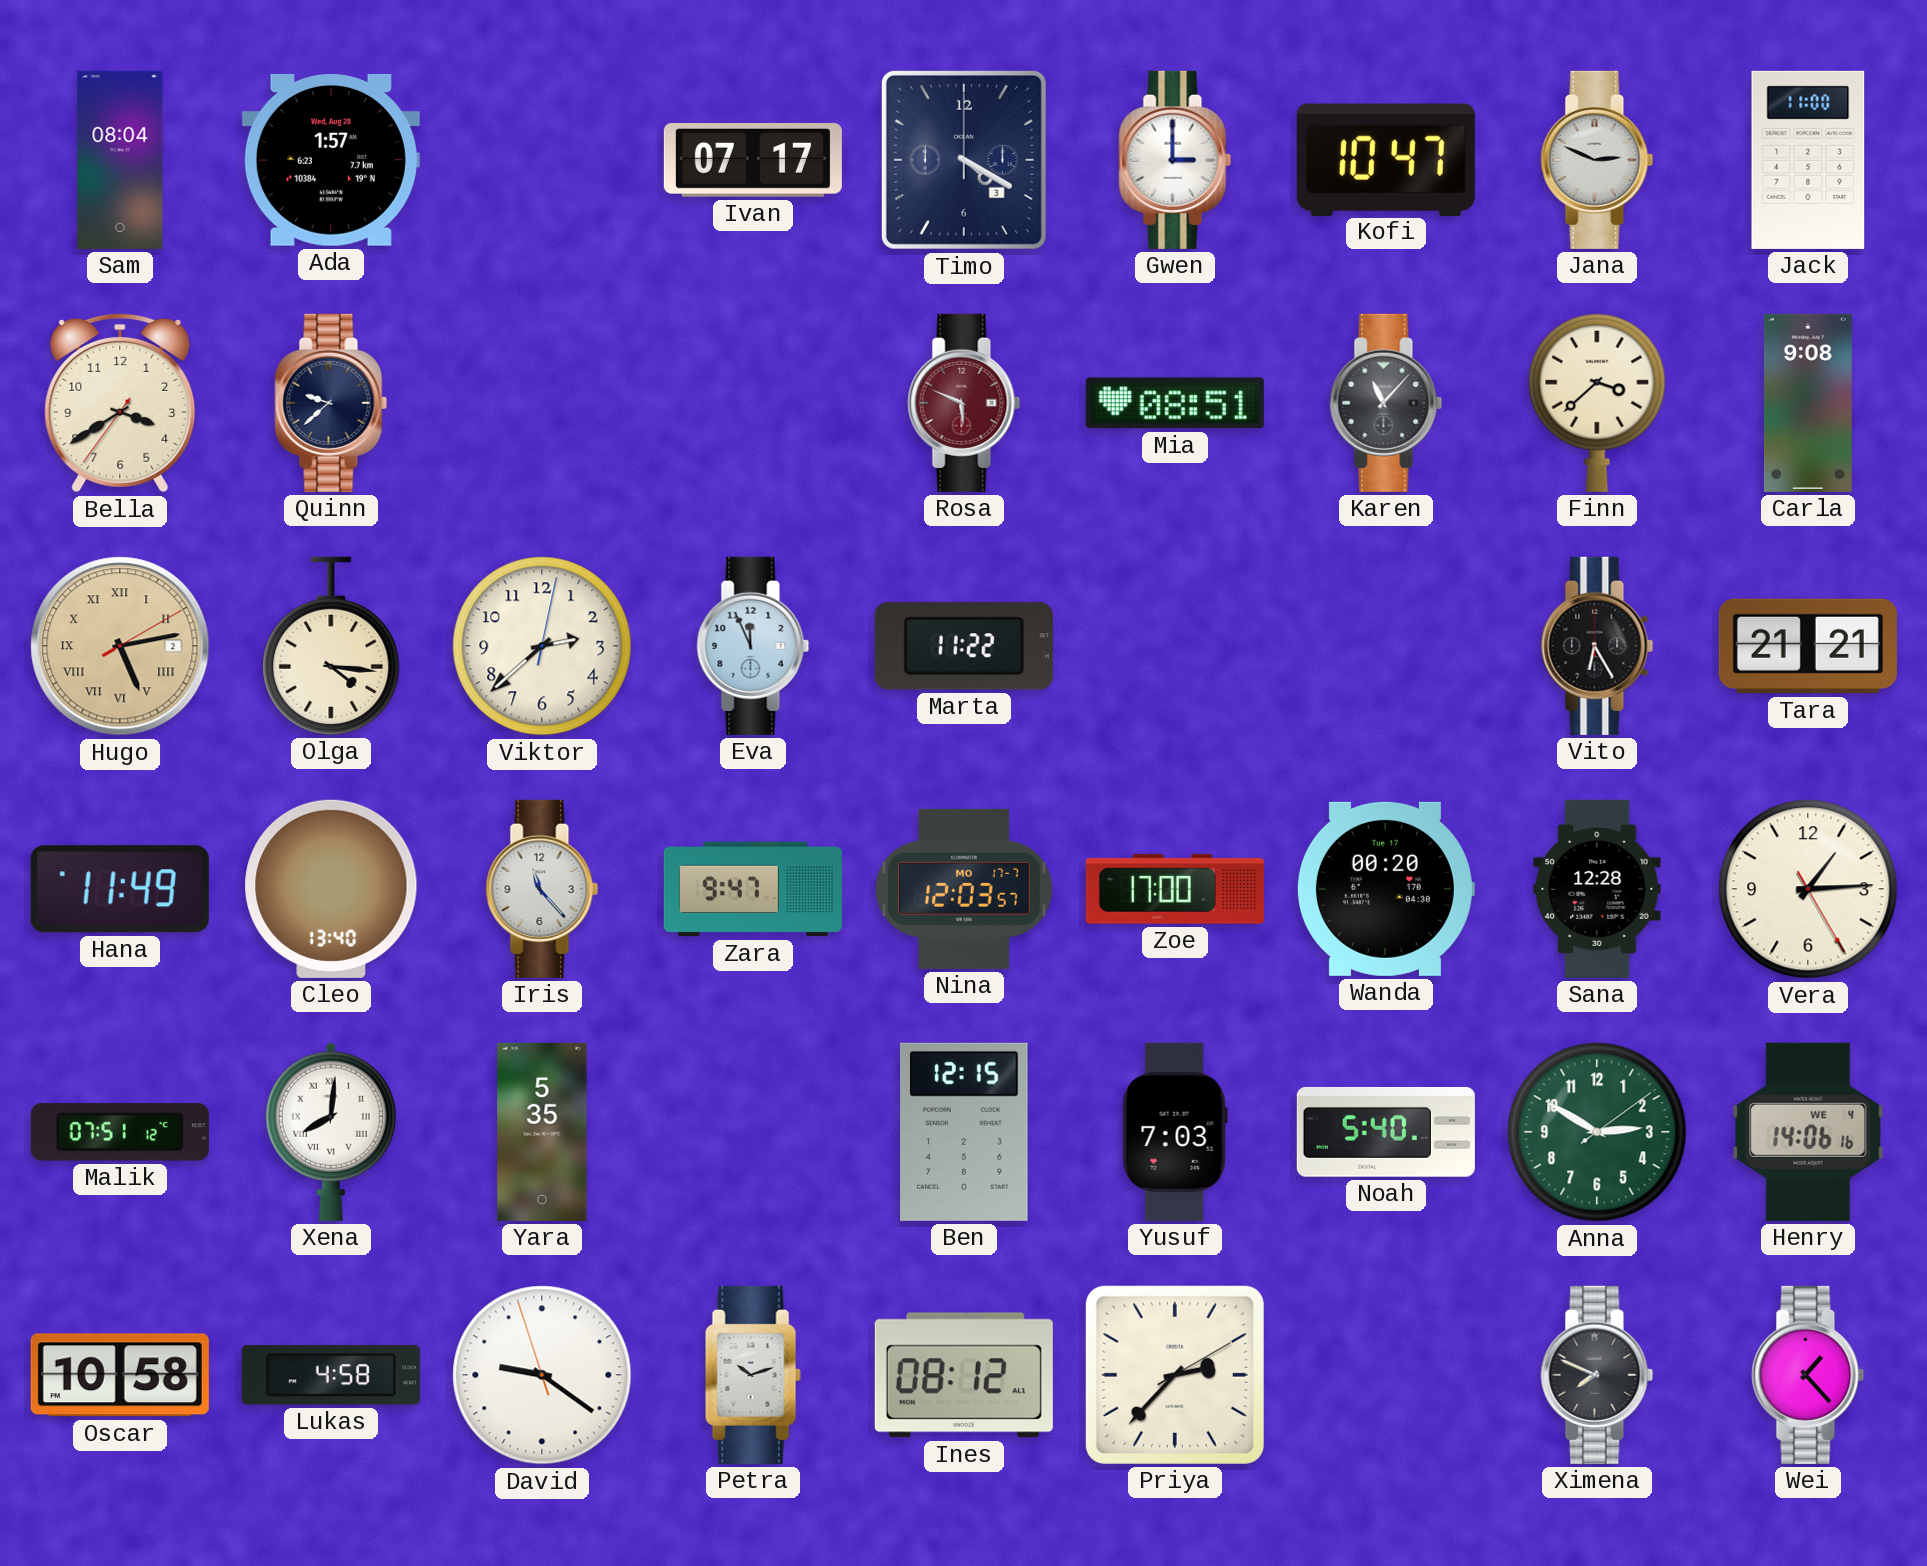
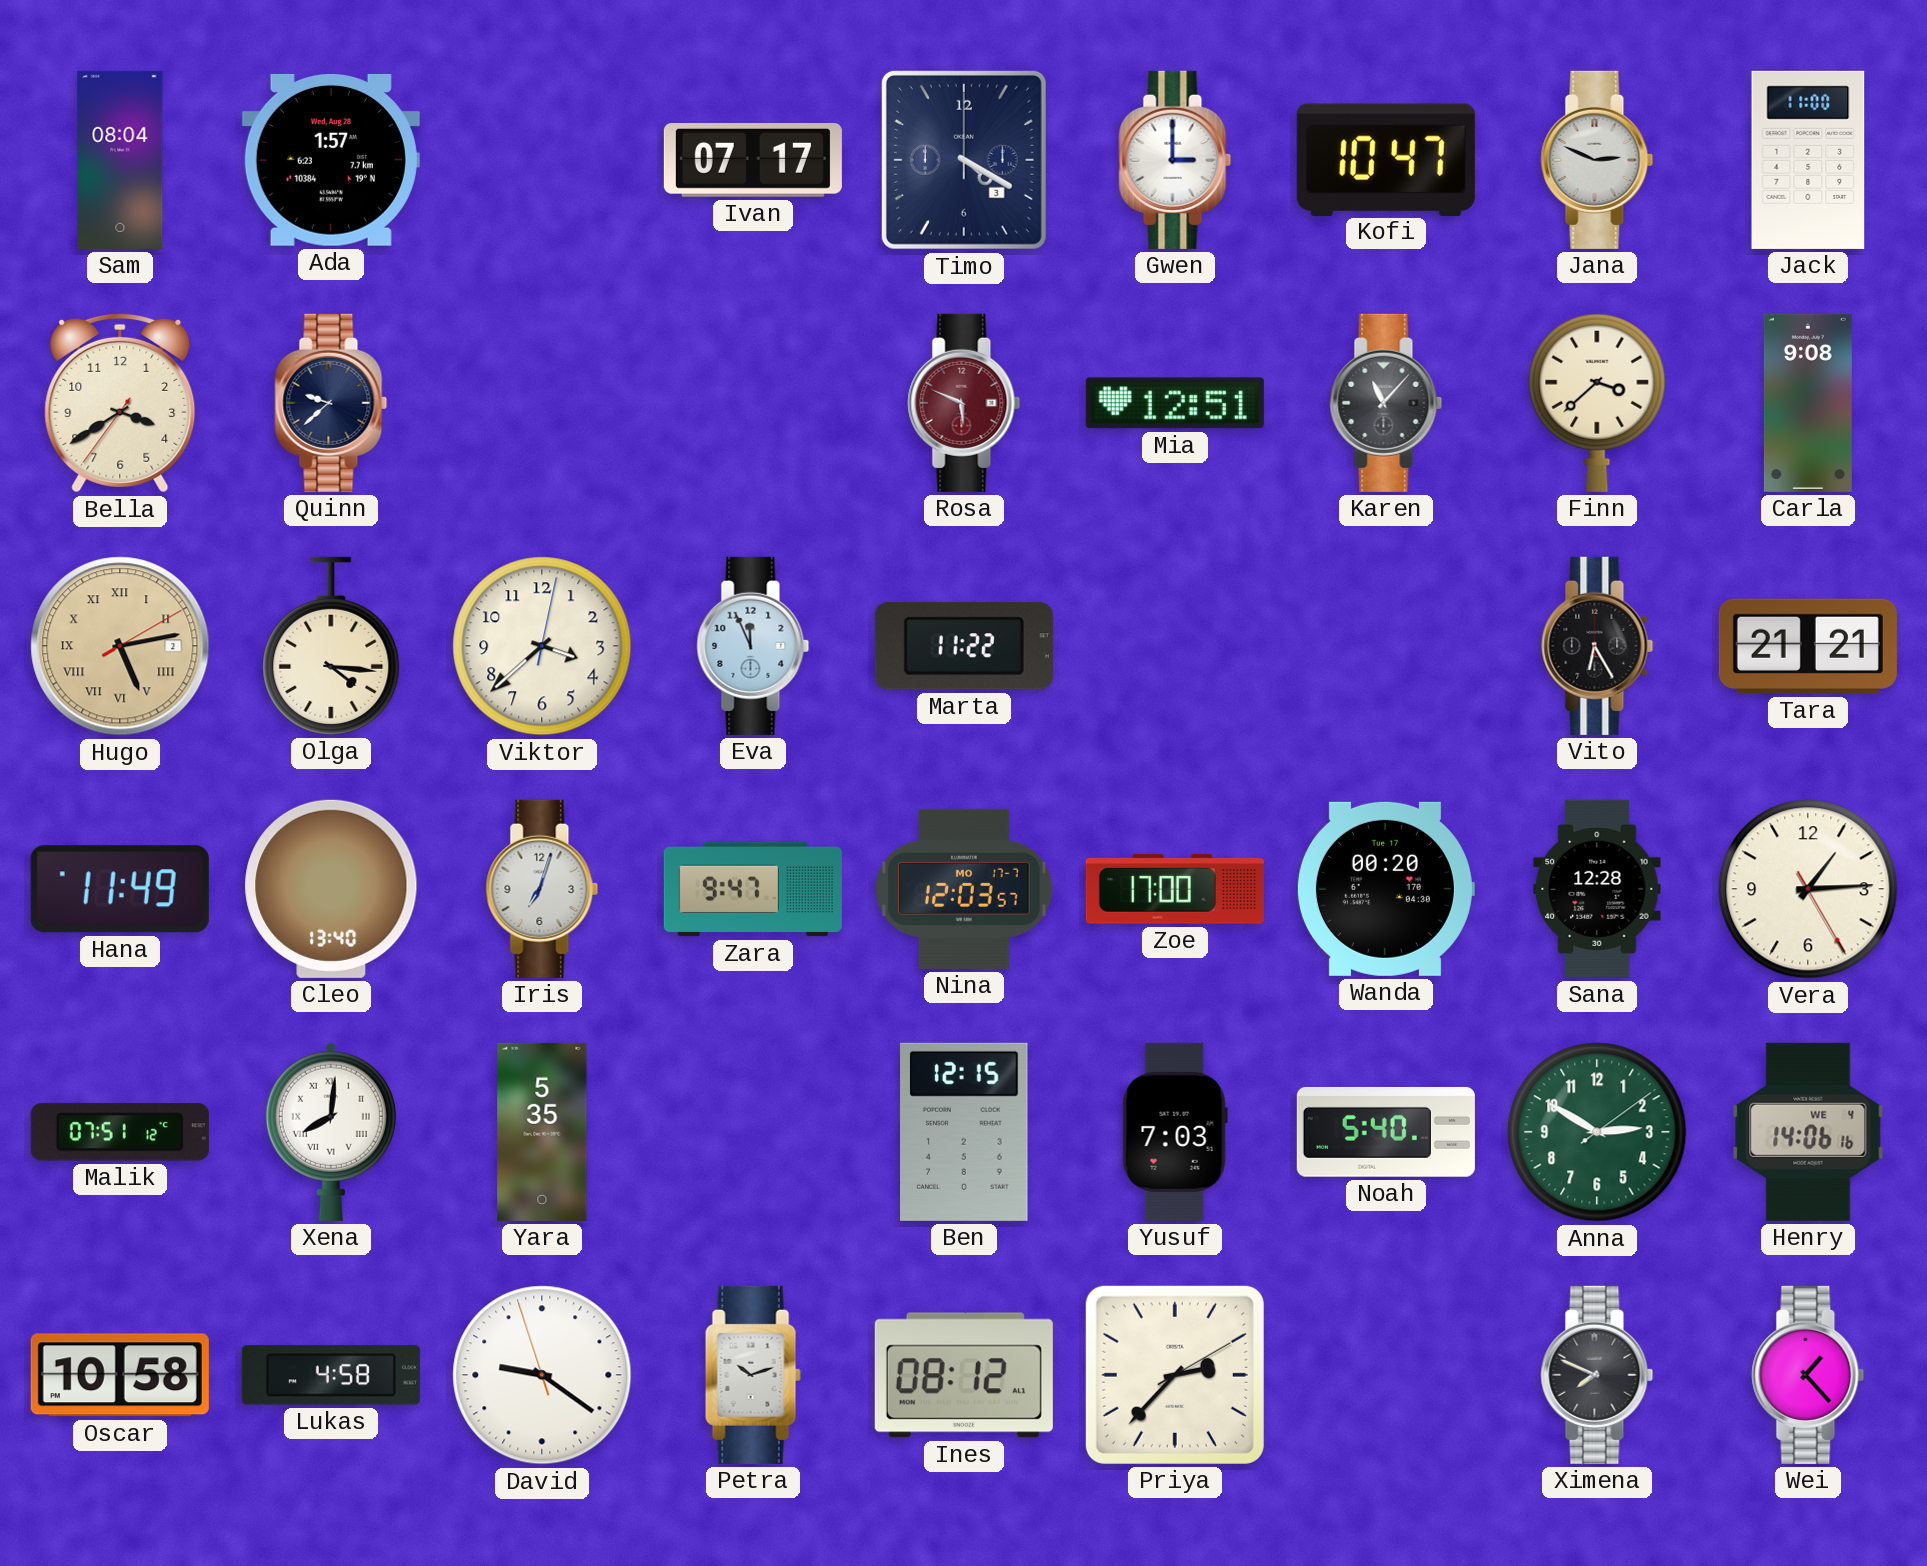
Mia: 08:51 -> 12:51
Viktor: 2:38 -> 3:38
Iris: 11:23 -> 7:03
